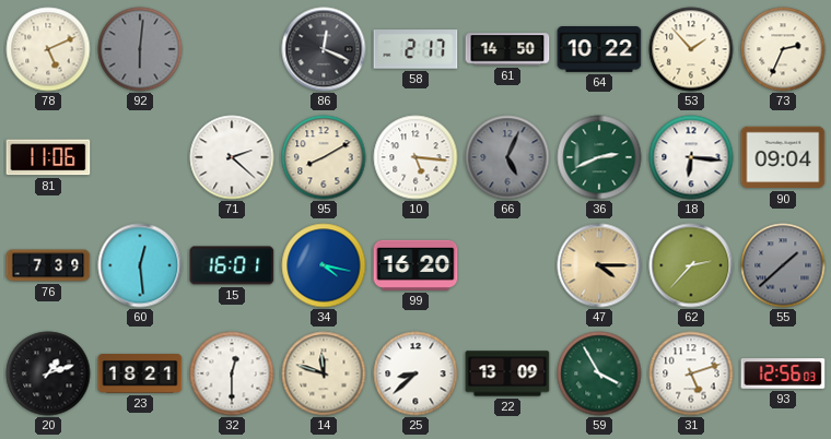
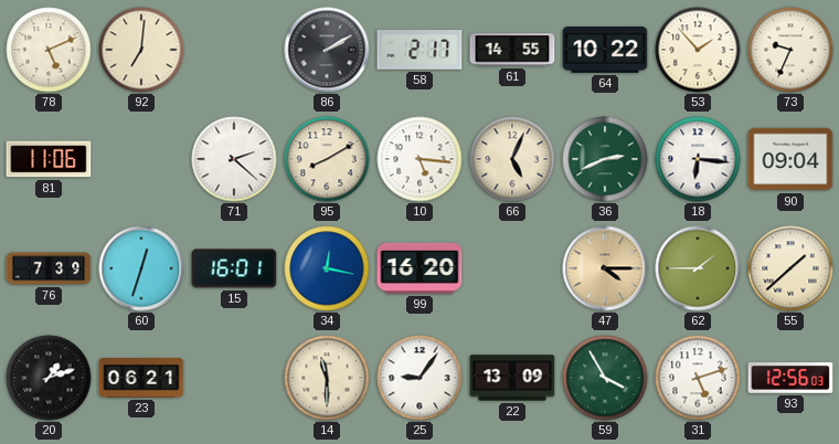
92: 6:01 -> 7:01
92 dial: grey -> cream
86: 12:19 -> 2:10
61: 14:50 -> 14:55
73: 2:34 -> 9:34
66 dial: grey -> cream
60: 12:29 -> 12:33
34: 4:17 -> 12:17
62: 2:37 -> 1:45
55 dial: grey -> cream
23: 18:21 -> 06:21
32: 12:30 -> none
14: 11:48 -> 11:30
25: 8:38 -> 9:06
